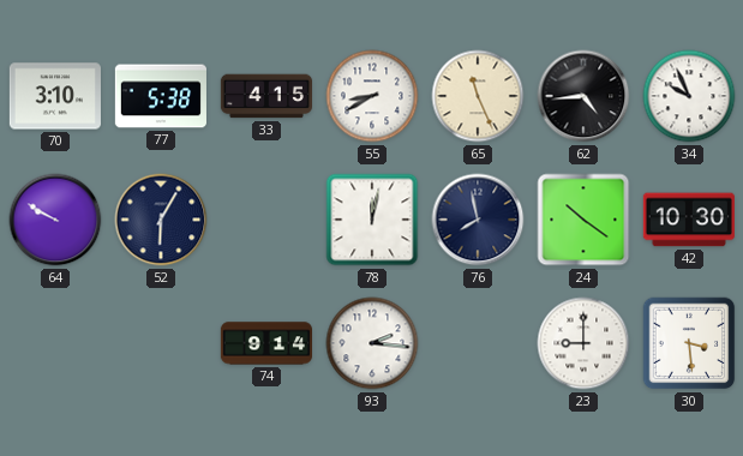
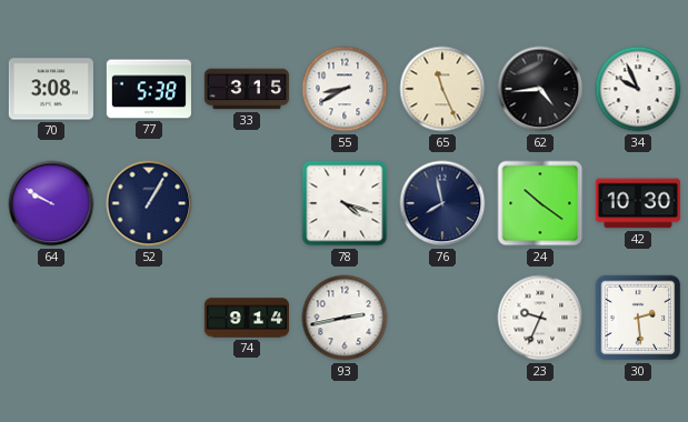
70: 3:10 -> 3:08
33: 4:15 -> 3:15
52: 6:05 -> 1:05
78: 12:02 -> 4:18
93: 2:16 -> 2:43
23: 9:00 -> 9:34
30: 3:29 -> 2:29
